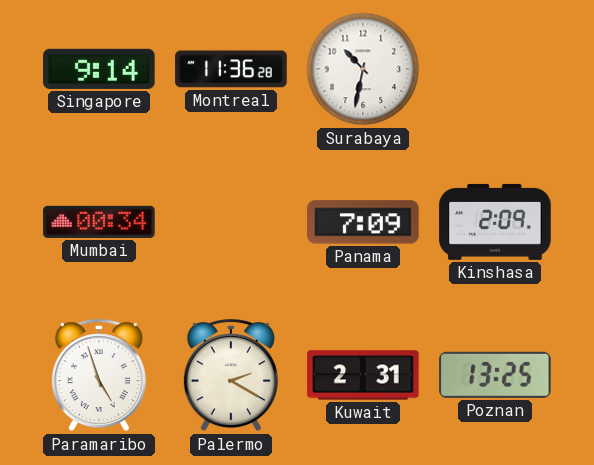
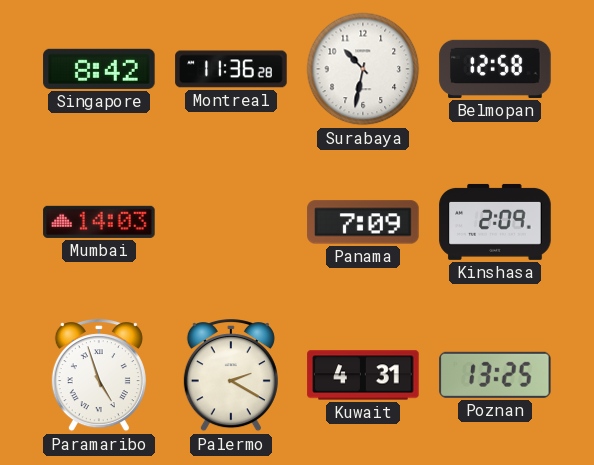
Singapore: 9:14 -> 8:42
Belmopan: none -> 12:58
Mumbai: 00:34 -> 14:03
Kuwait: 2:31 -> 4:31
